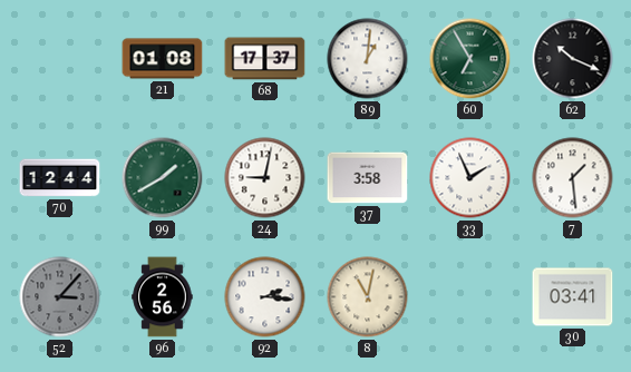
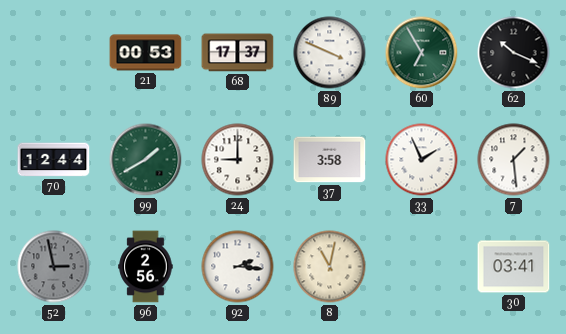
21: 01:08 -> 00:53
89: 1:01 -> 3:49
24: 9:02 -> 9:00
52: 3:07 -> 2:58
